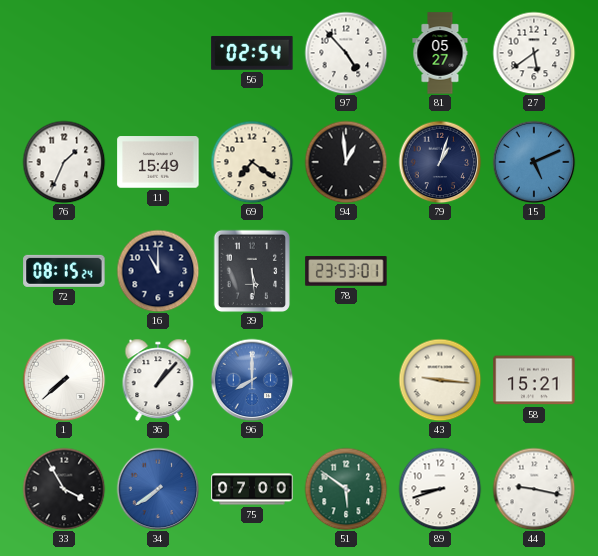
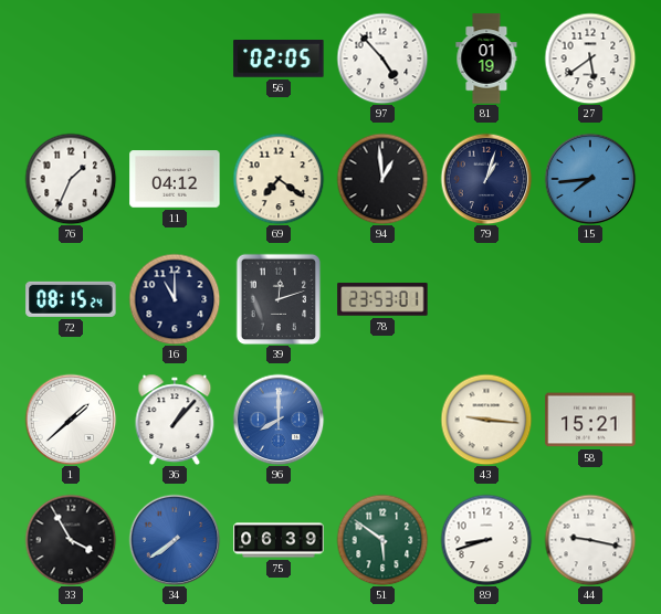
56: 02:54 -> 02:05
81: 05:27 -> 01:19
11: 15:49 -> 04:12
15: 5:11 -> 7:44
39: 5:29 -> 12:12
1: 7:38 -> 1:38
75: 07:00 -> 06:39
